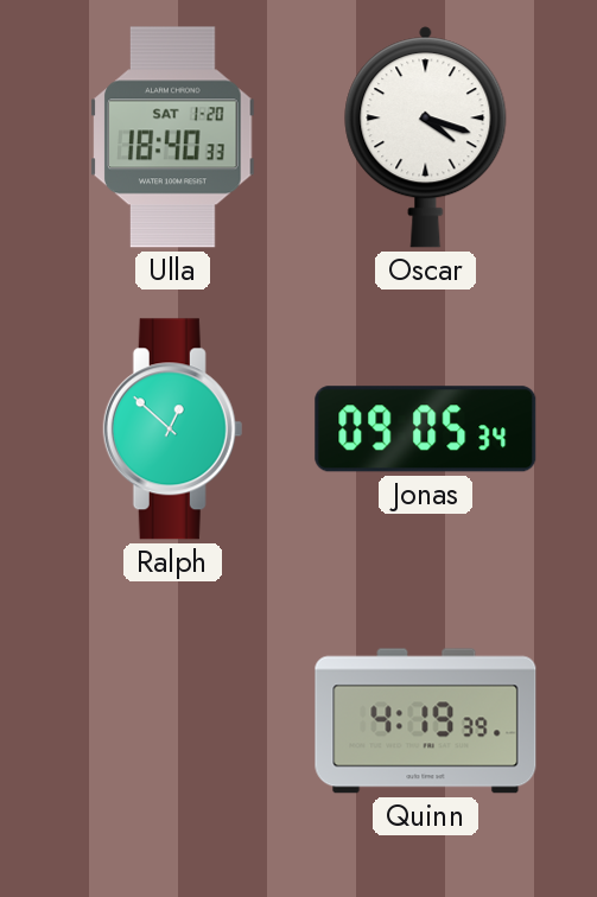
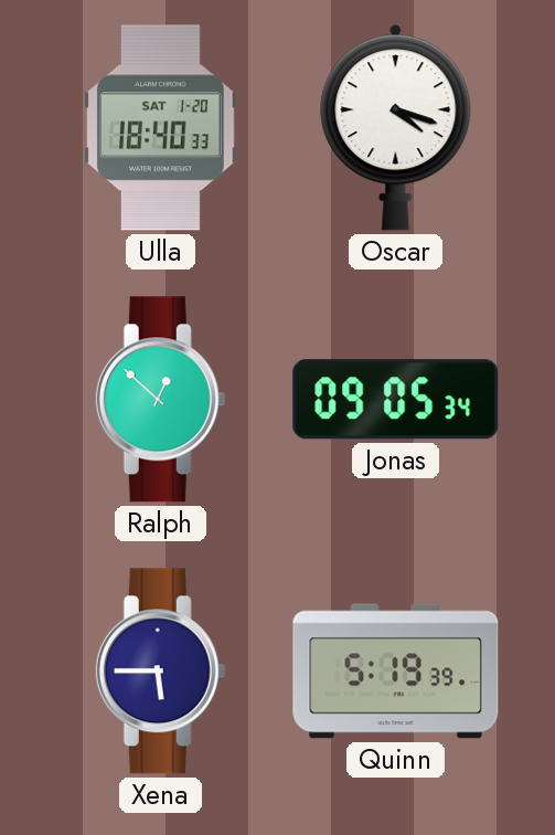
Xena: none -> 5:45
Quinn: 4:19 -> 5:19
